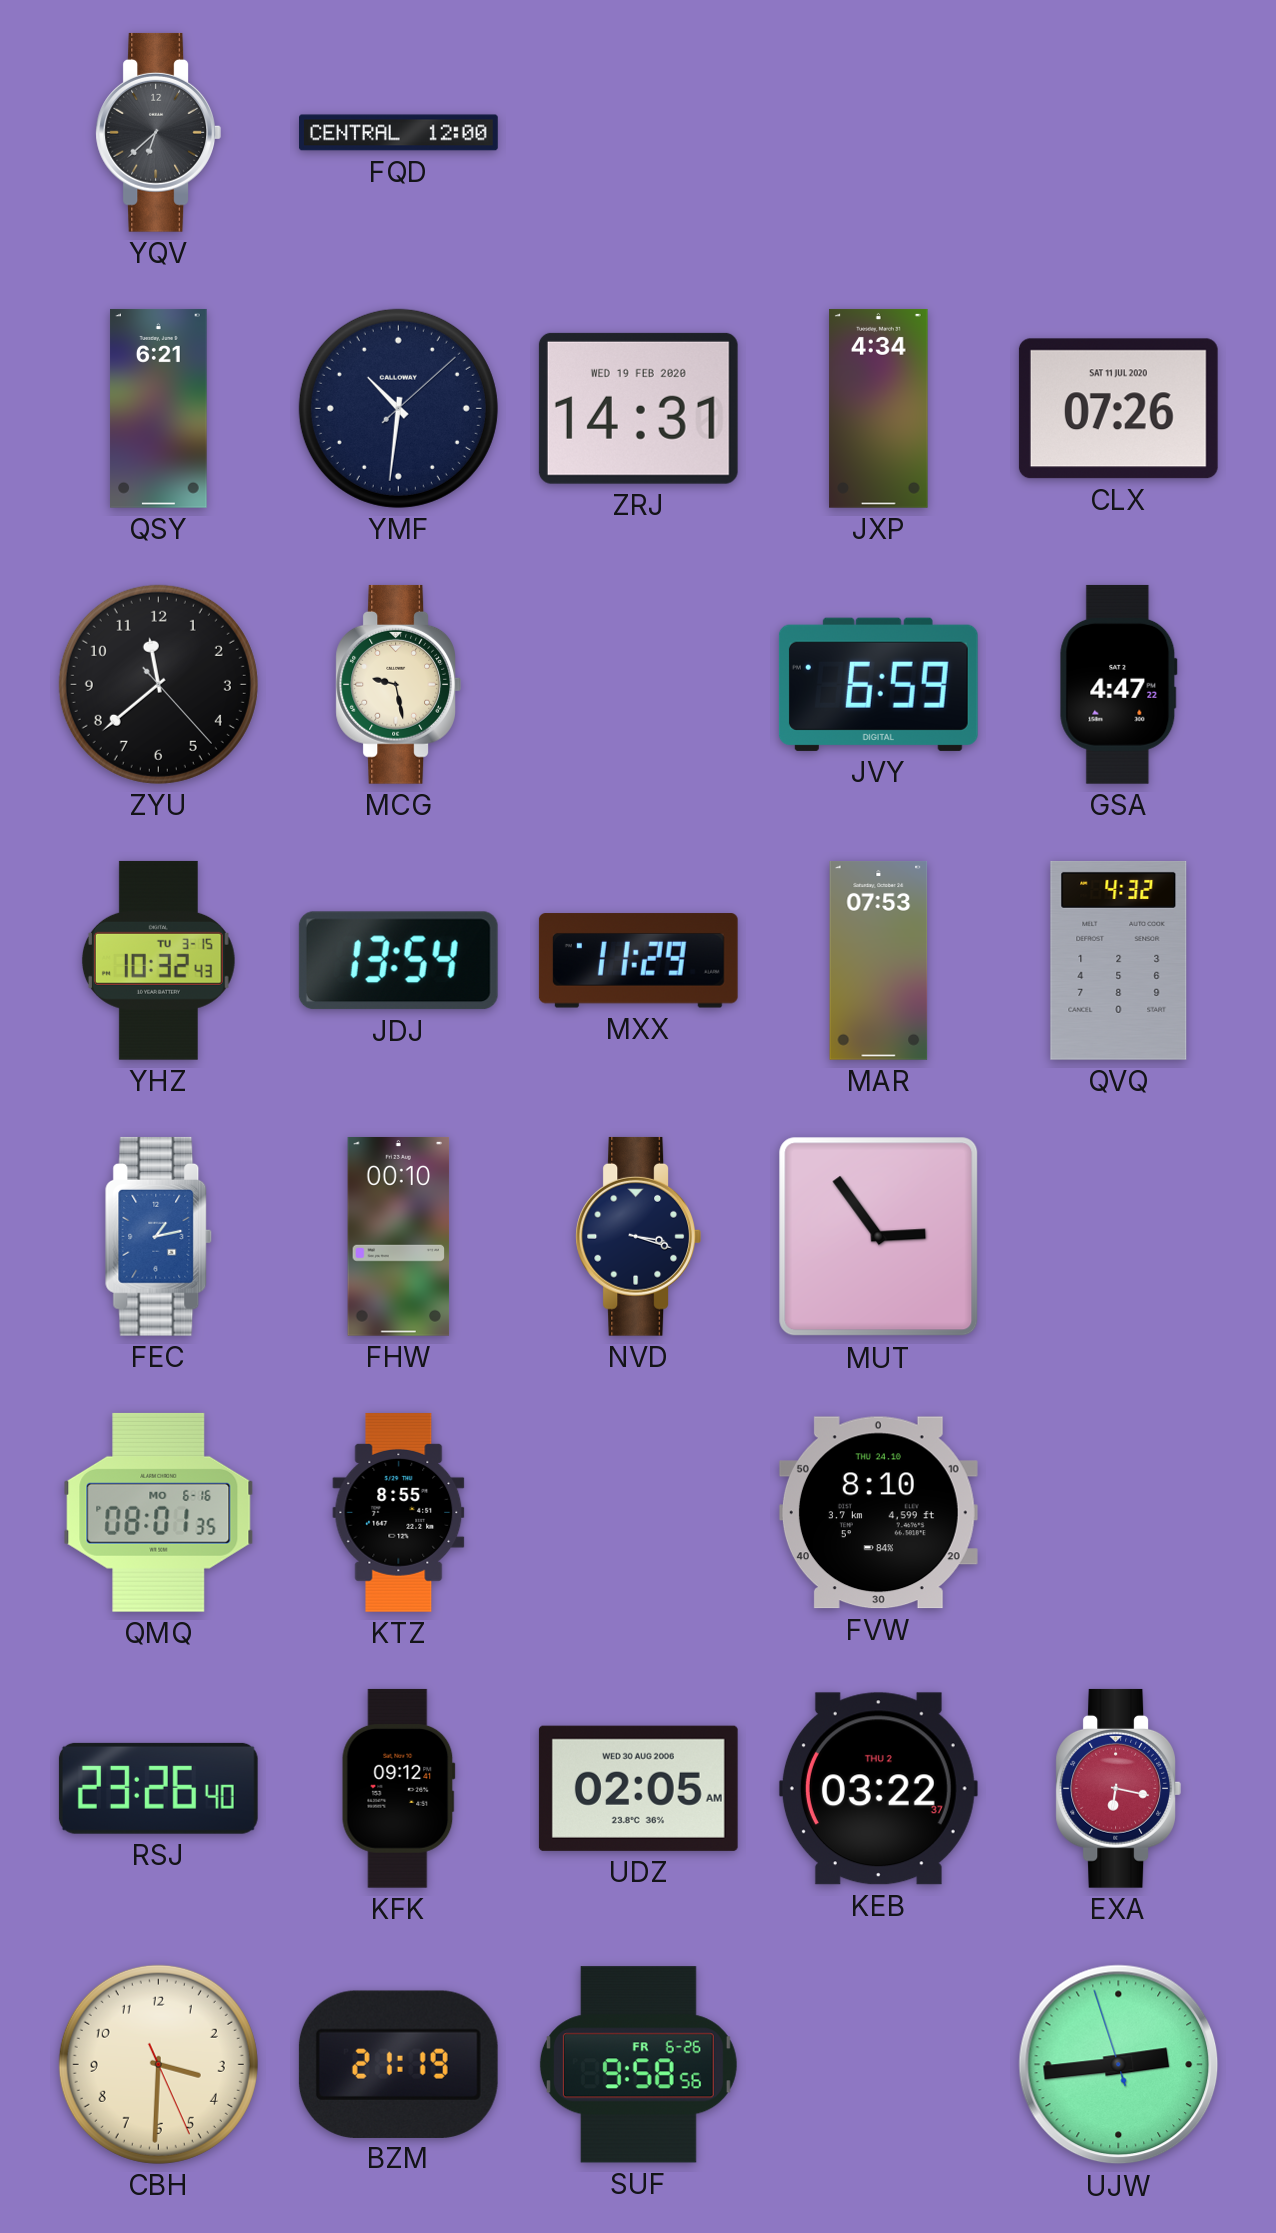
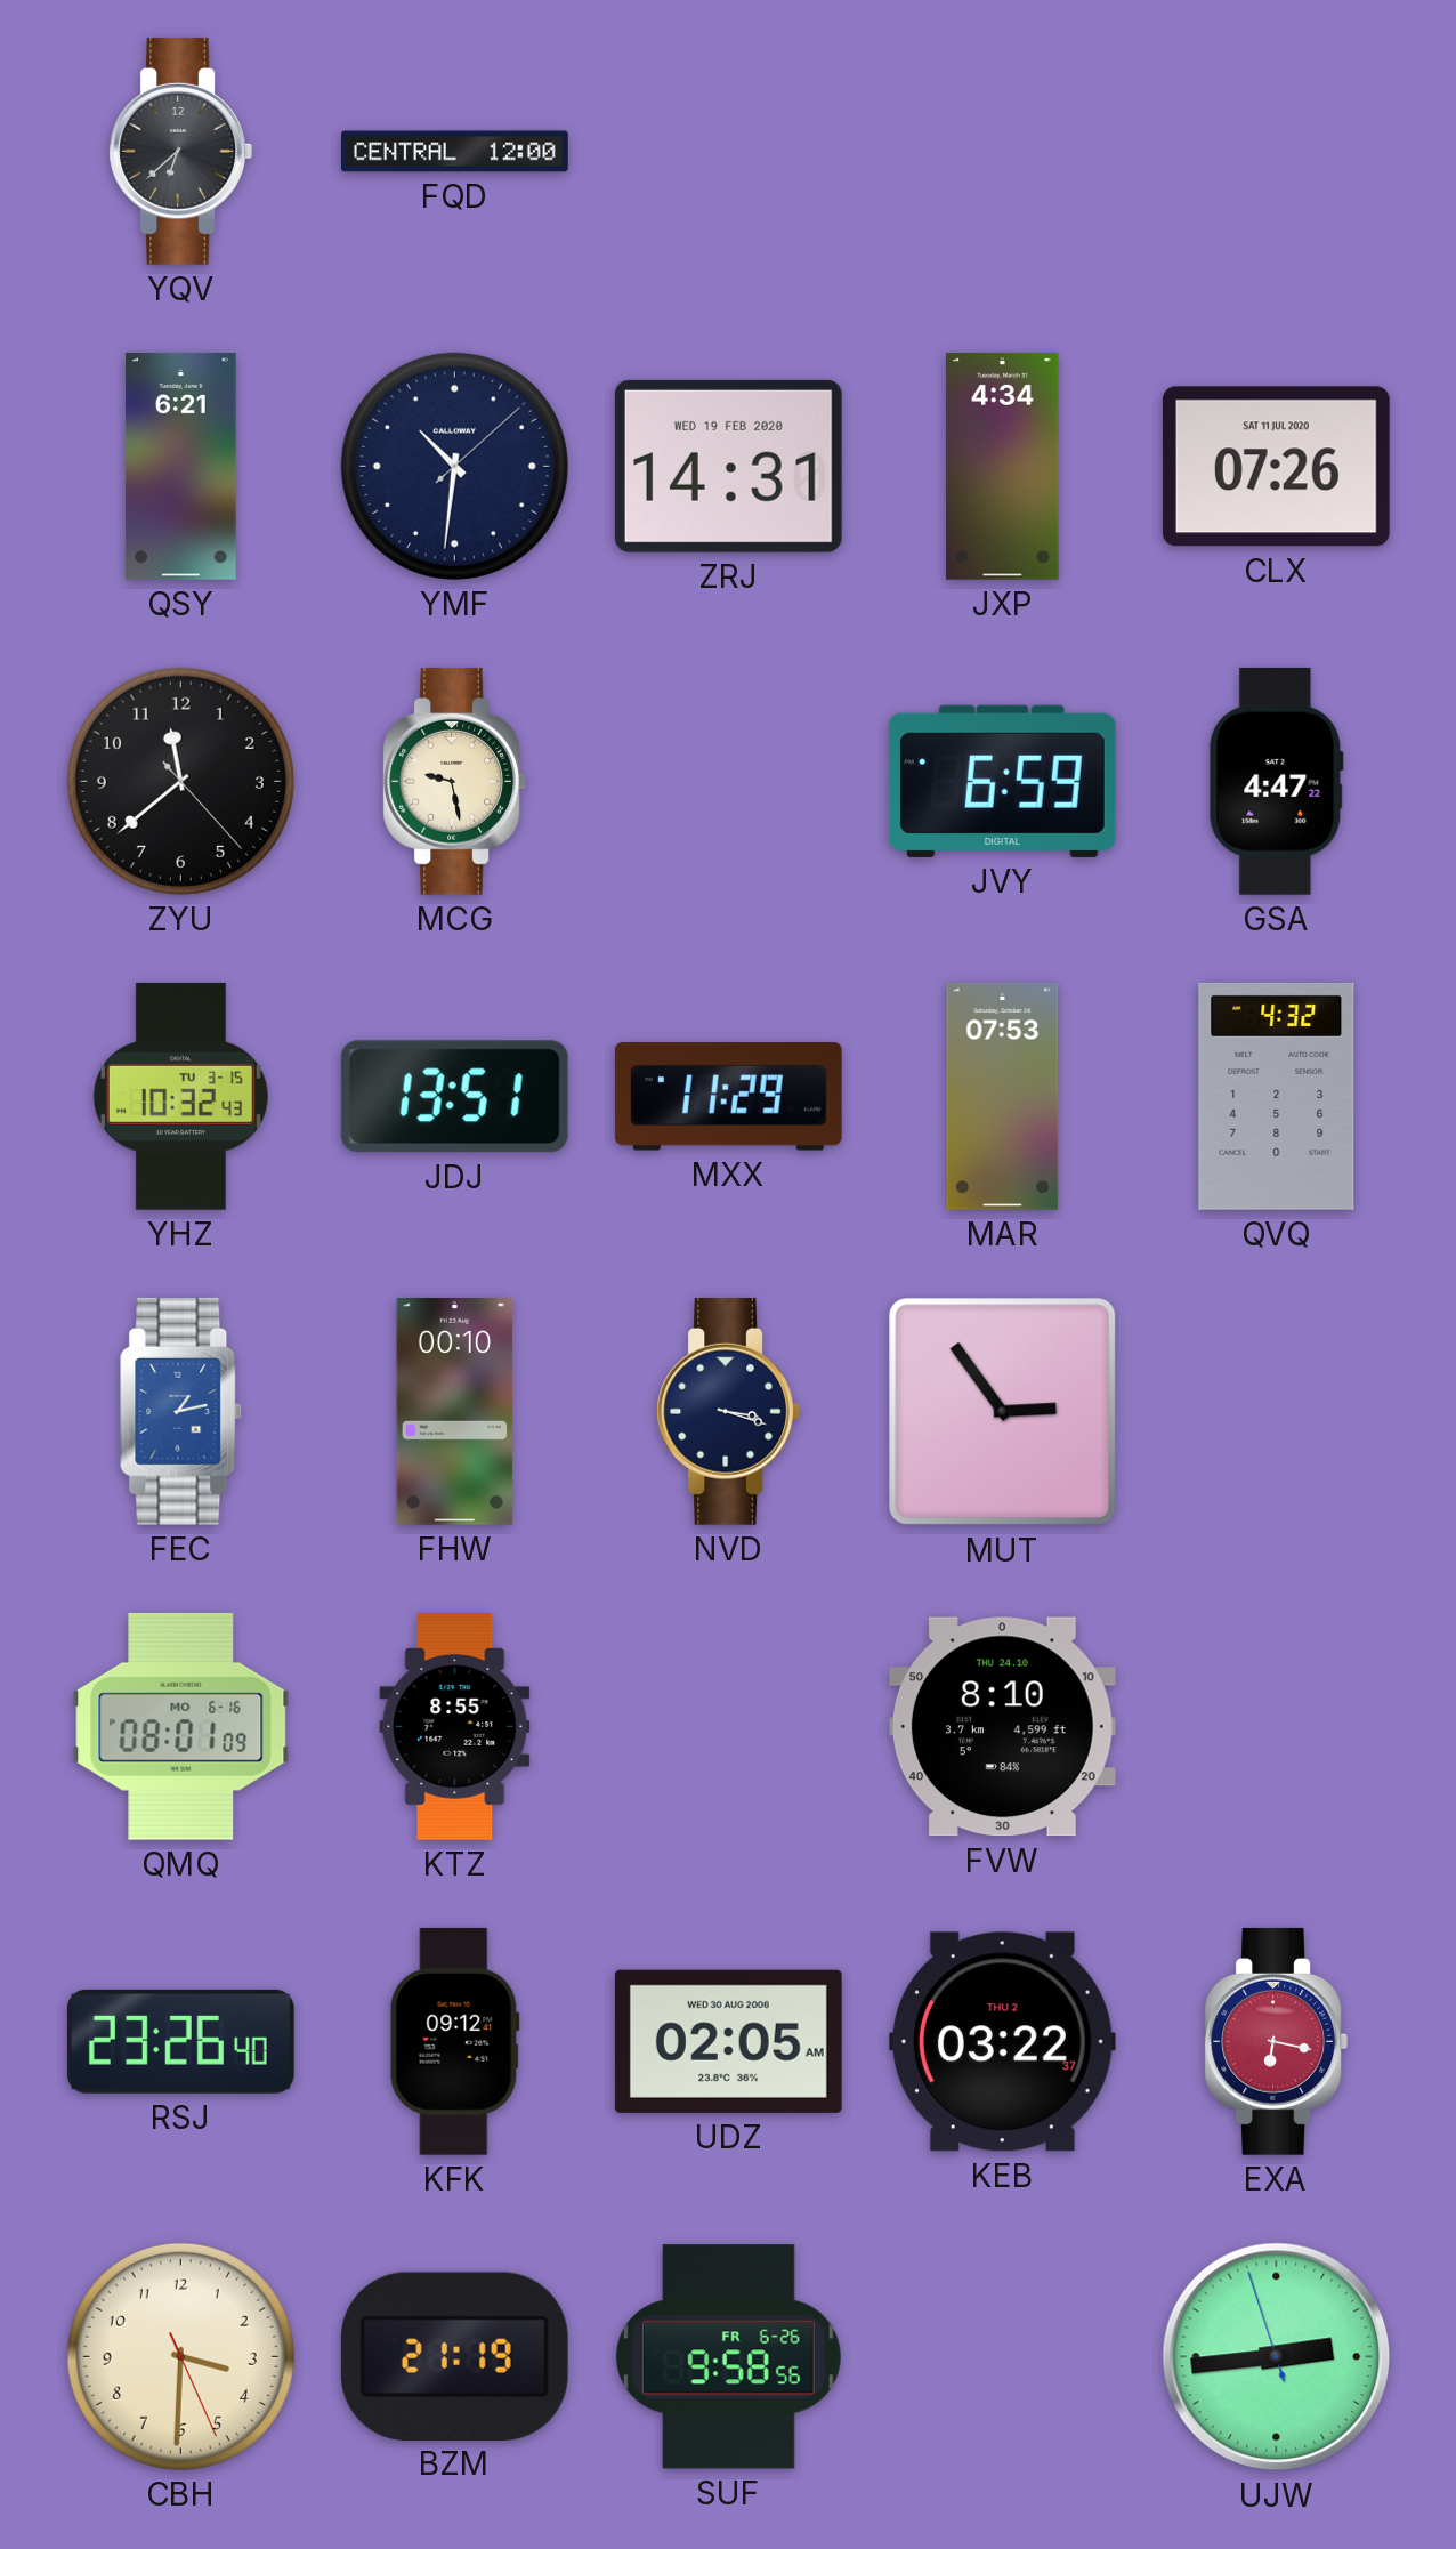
JDJ: 13:54 -> 13:51
QMQ: 08:01:35 -> 08:01:09
